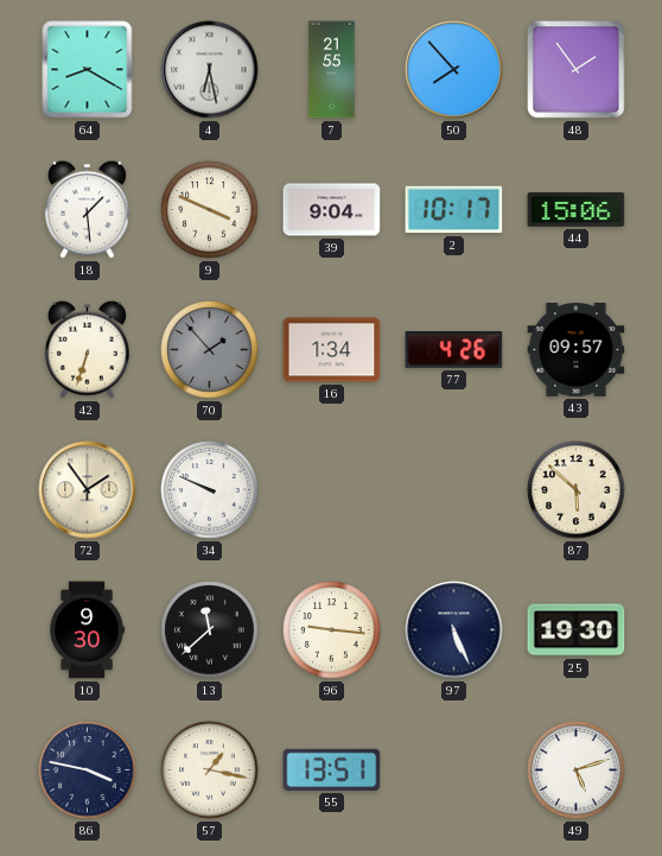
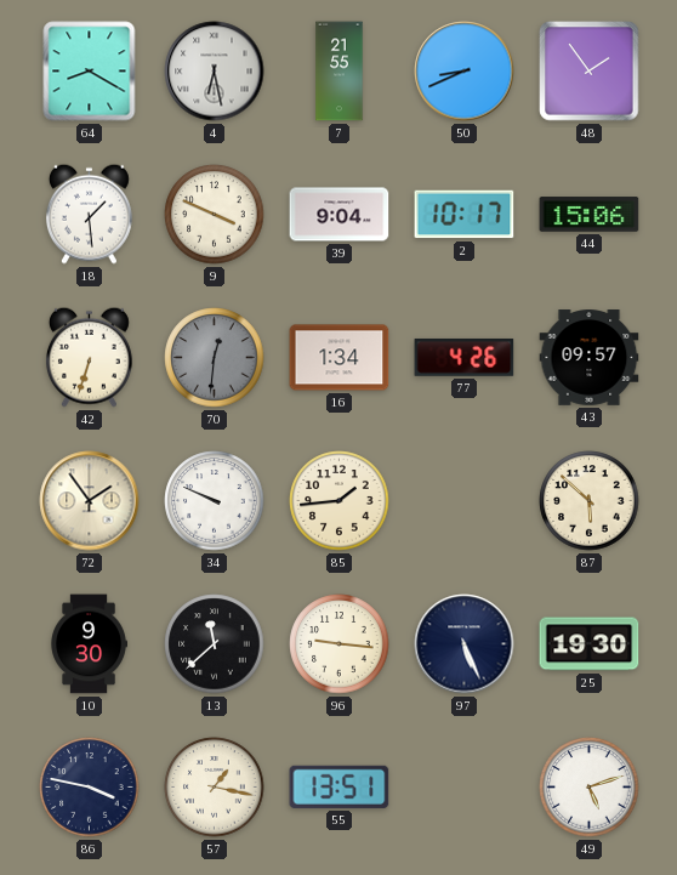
50: 7:53 -> 8:41
70: 1:53 -> 12:31
85: none -> 1:44
